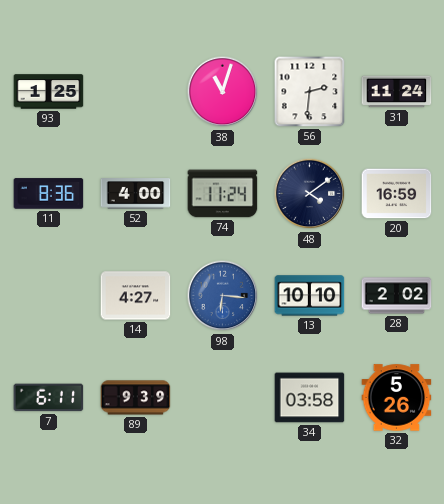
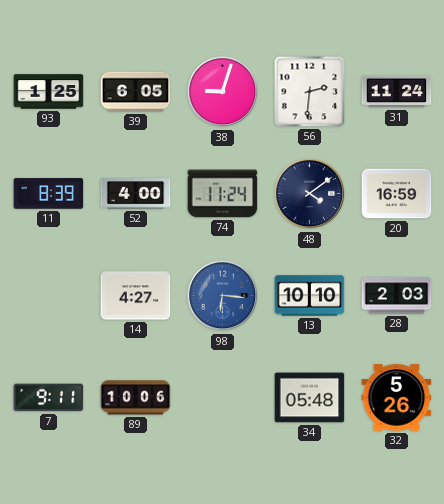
39: none -> 6:05
38: 11:03 -> 9:03
11: 8:36 -> 8:39
28: 2:02 -> 2:03
7: 6:11 -> 9:11
89: 9:39 -> 10:06
34: 03:58 -> 05:48
